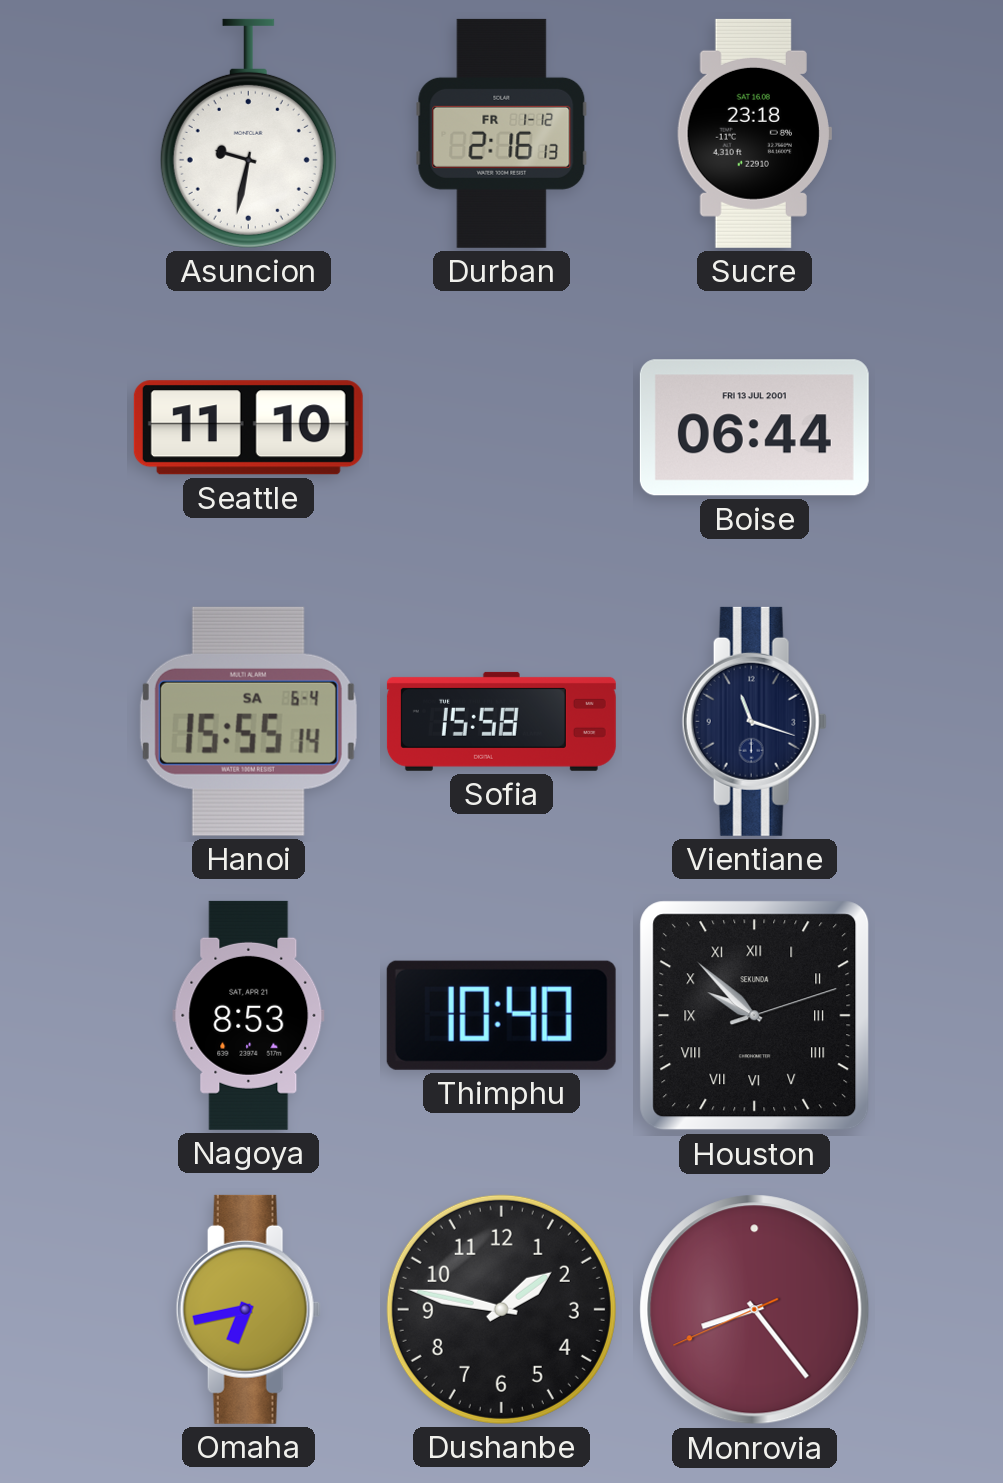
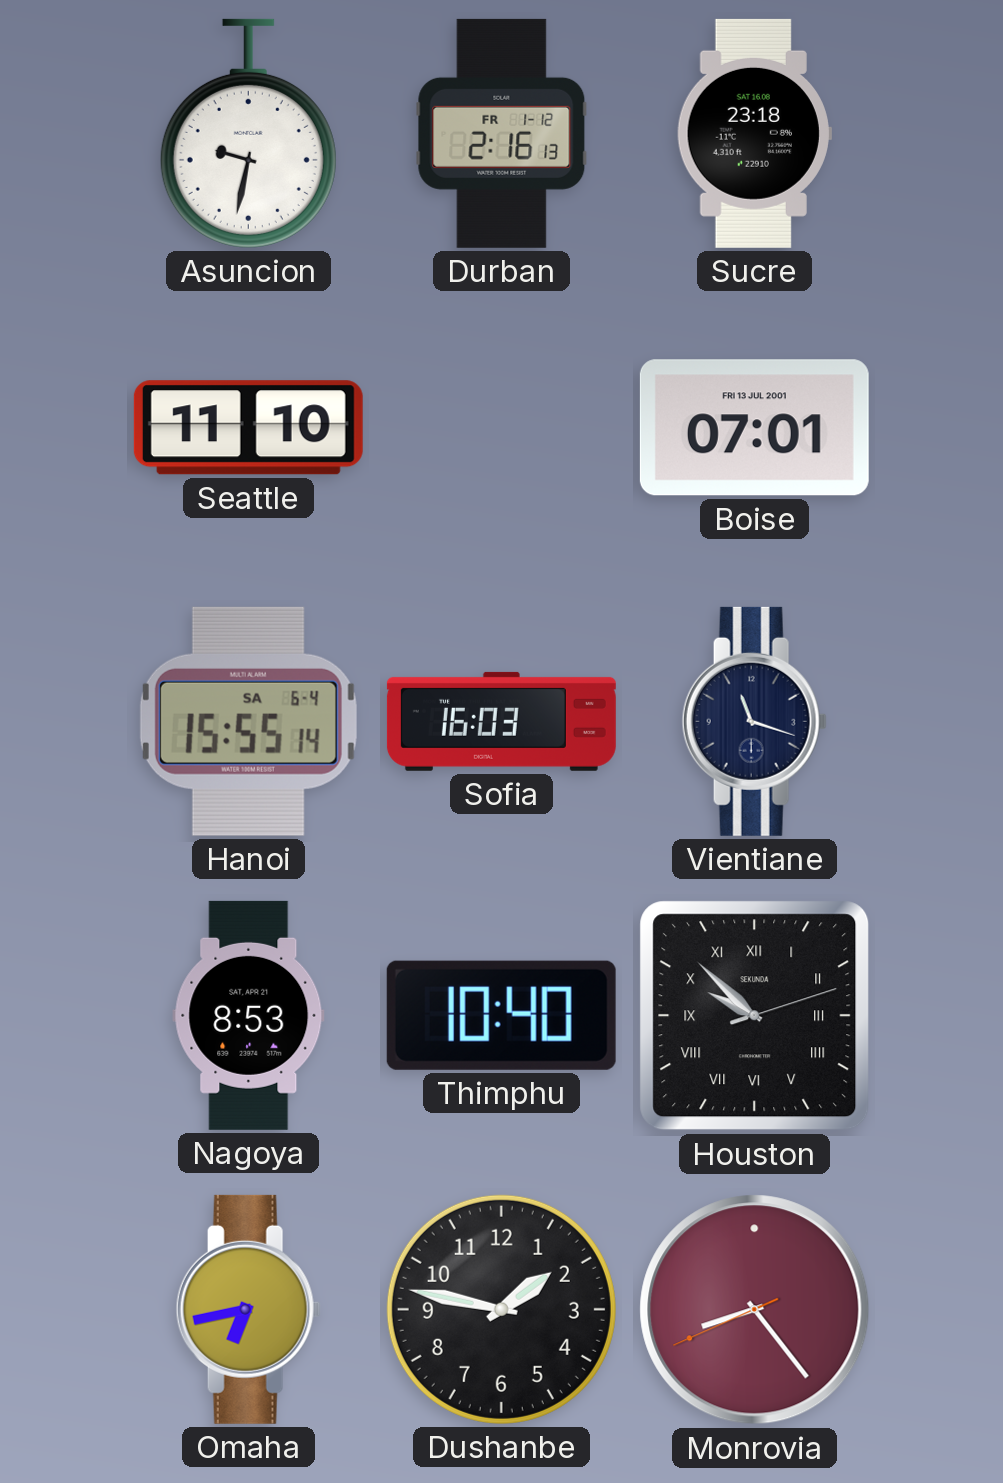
Boise: 06:44 -> 07:01
Sofia: 15:58 -> 16:03
